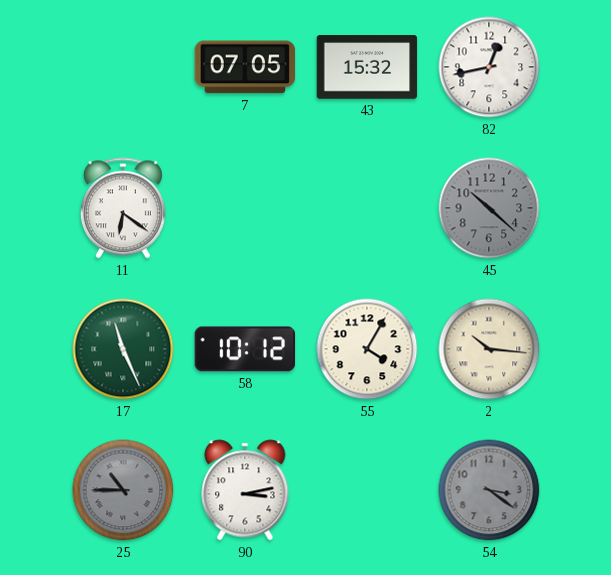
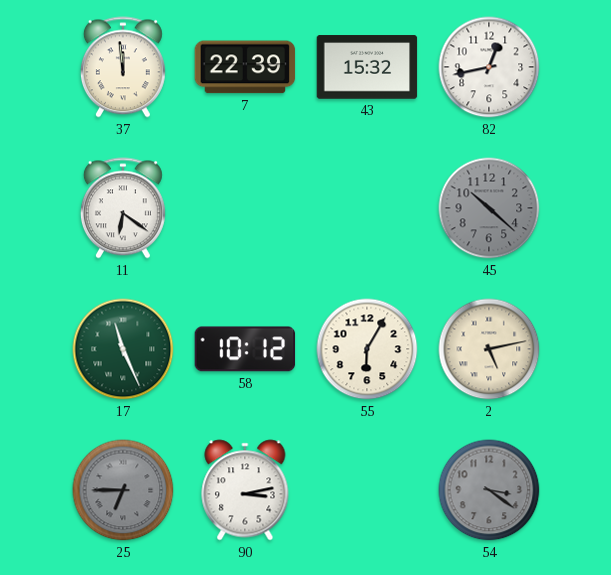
37: none -> 11:59
7: 07:05 -> 22:39
55: 4:05 -> 6:05
2: 10:16 -> 5:13
25: 10:45 -> 6:45
